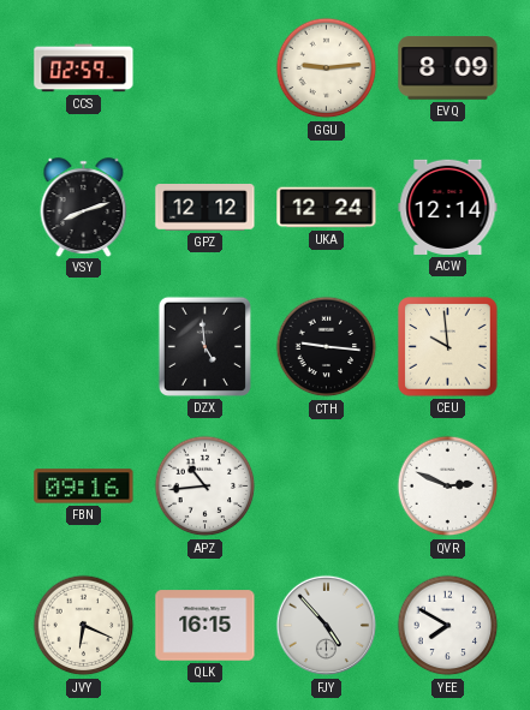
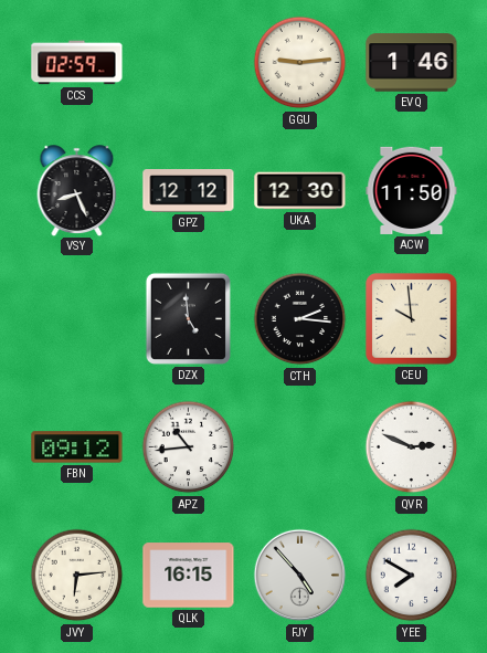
EVQ: 8:09 -> 1:46
VSY: 8:12 -> 8:26
UKA: 12:24 -> 12:30
ACW: 12:14 -> 11:50
CTH: 9:16 -> 2:16
FBN: 09:16 -> 09:12
JVY: 6:19 -> 6:14
